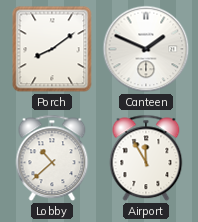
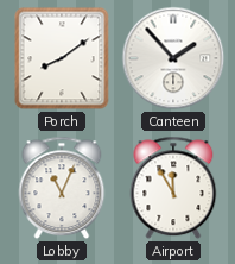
Canteen: 1:49 -> 1:53
Lobby: 10:38 -> 11:04
